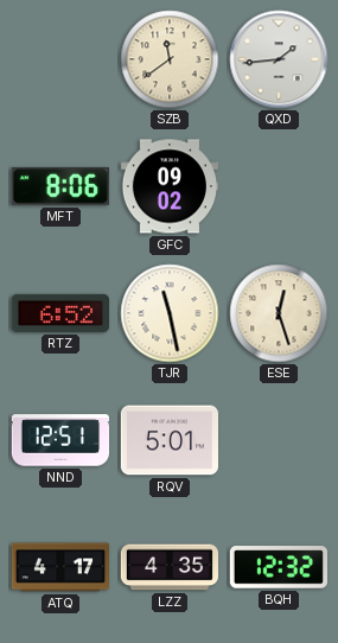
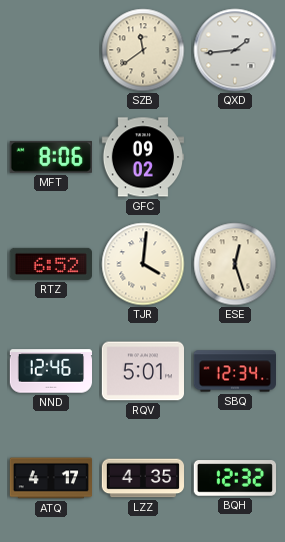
TJR: 11:28 -> 4:01
NND: 12:51 -> 12:46
SBQ: none -> 12:34
